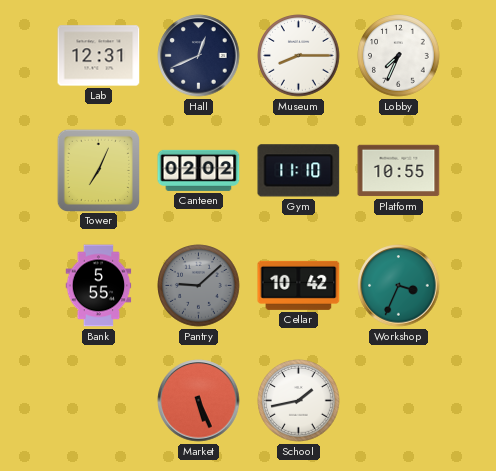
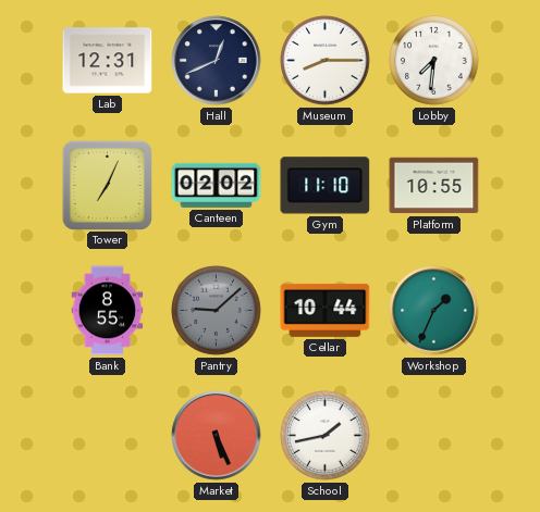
Lobby: 7:34 -> 7:31
Bank: 5:55 -> 8:55
Cellar: 10:42 -> 10:44
Workshop: 3:34 -> 1:34
